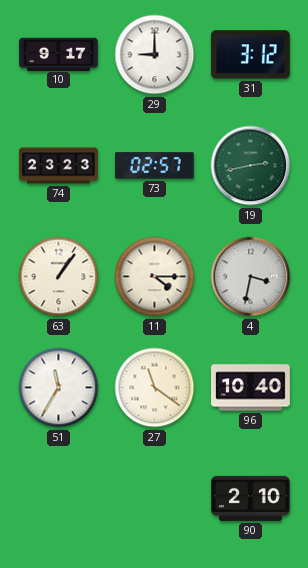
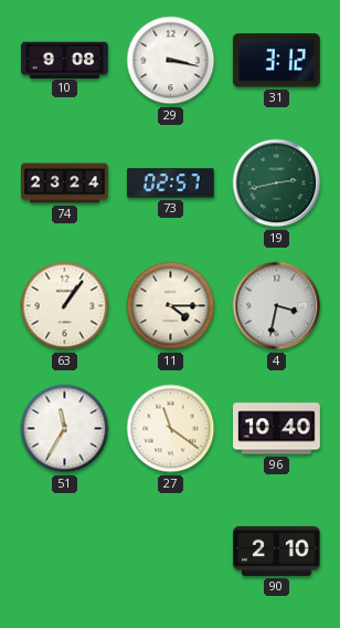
10: 9:17 -> 9:08
29: 9:00 -> 3:17
74: 23:23 -> 23:24
